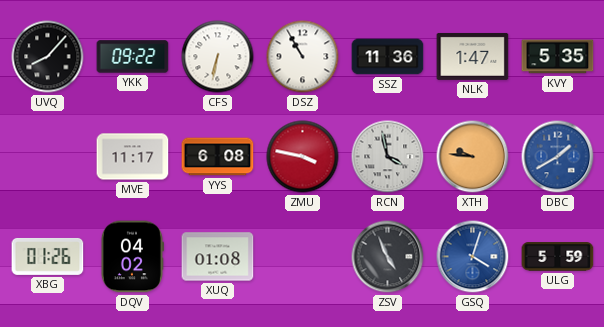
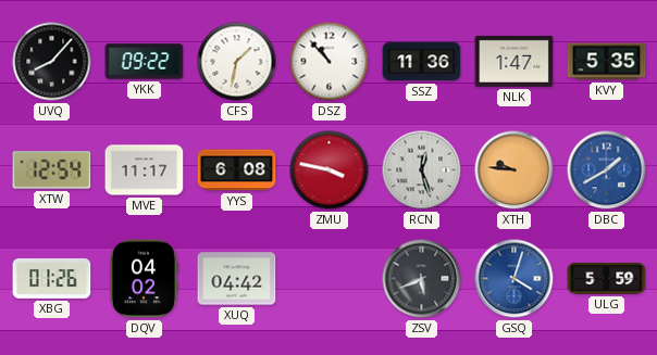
CFS: 6:32 -> 1:32
DSZ: 10:55 -> 10:53
XTW: none -> 12:54
RCN: 3:58 -> 12:27
XUQ: 01:08 -> 04:42
ZSV: 4:56 -> 5:41
